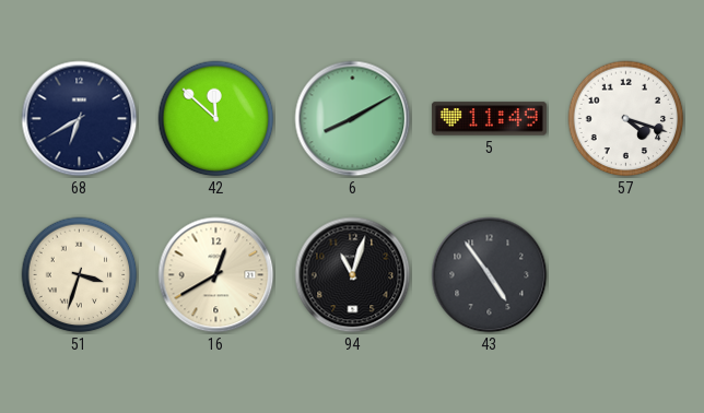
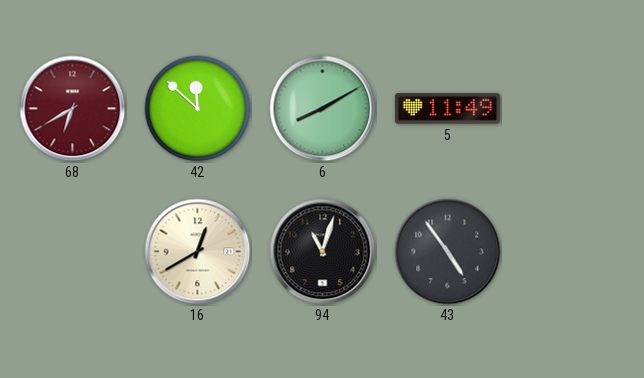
68 dial: navy -> burgundy
57: 4:18 -> none
51: 3:33 -> none
